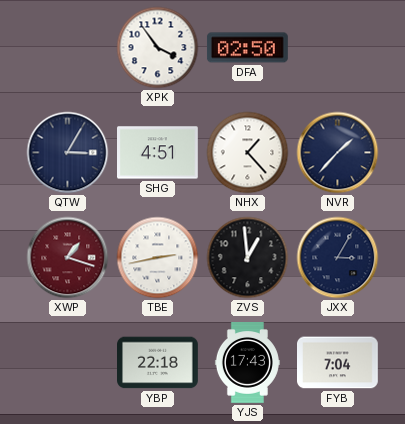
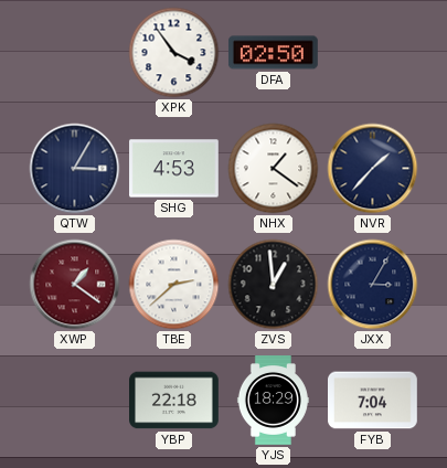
SHG: 4:51 -> 4:53
NHX: 1:23 -> 1:21
XWP: 1:18 -> 1:21
TBE: 2:43 -> 2:38
YJS: 17:43 -> 18:29
